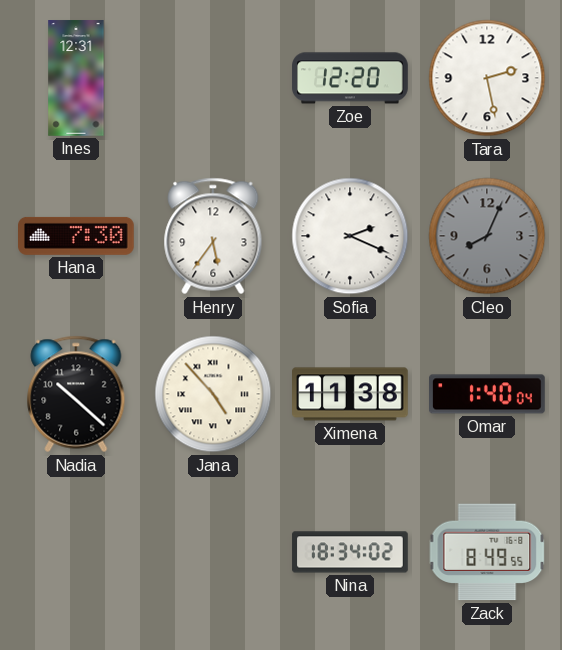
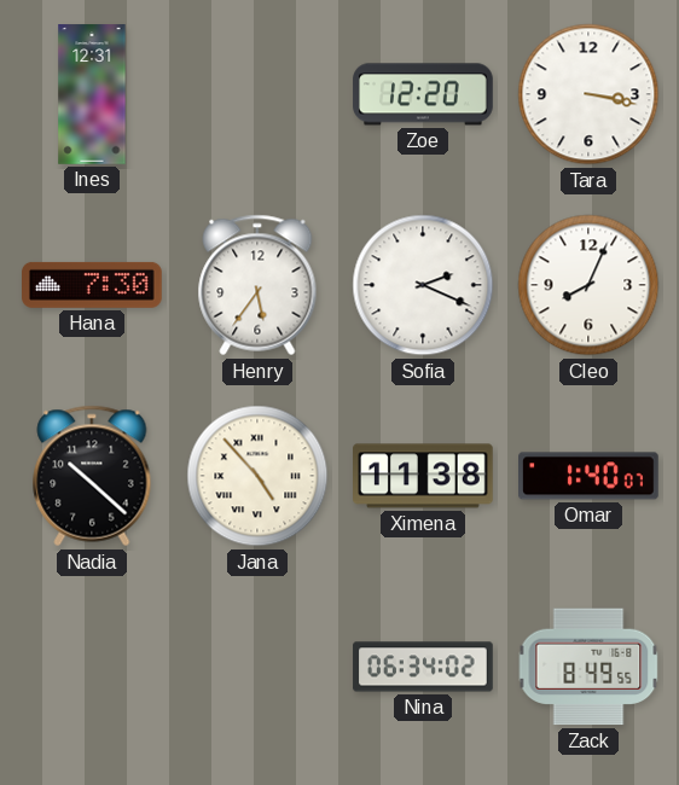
Tara: 2:28 -> 3:17
Cleo dial: grey -> white
Omar: 1:40:04 -> 1:40:07
Nina: 18:34 -> 06:34
